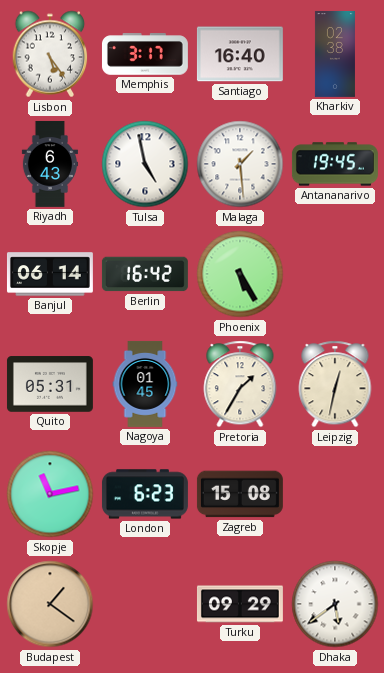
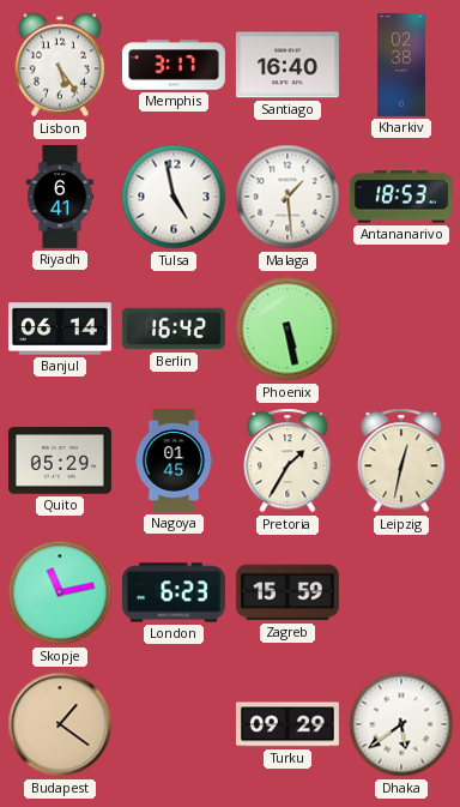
Riyadh: 6:43 -> 6:41
Antananarivo: 19:45 -> 18:53
Phoenix: 5:25 -> 5:28
Quito: 05:31 -> 05:29
Zagreb: 15:08 -> 15:59
